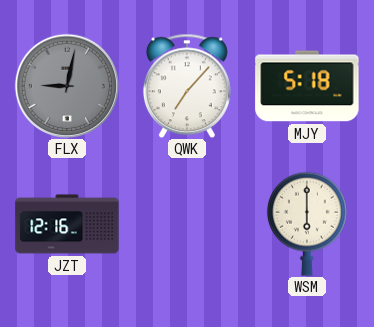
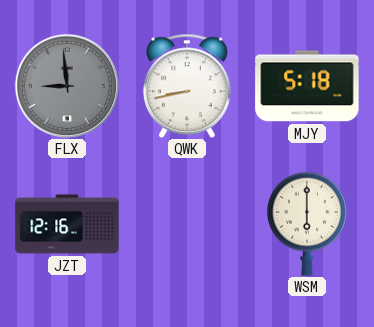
FLX: 9:02 -> 8:59
QWK: 7:07 -> 8:43
